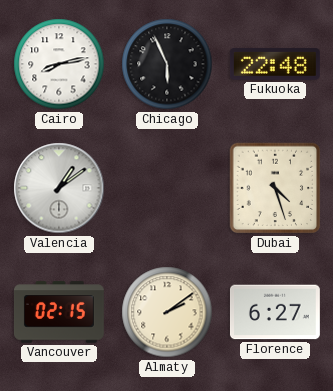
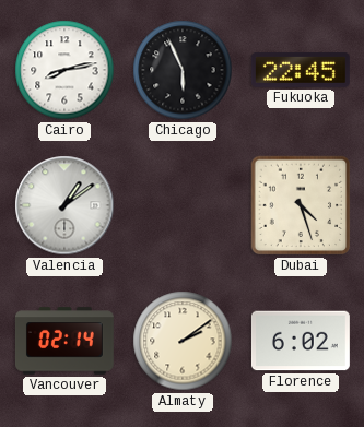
Fukuoka: 22:48 -> 22:45
Vancouver: 02:15 -> 02:14
Florence: 6:27 -> 6:02
